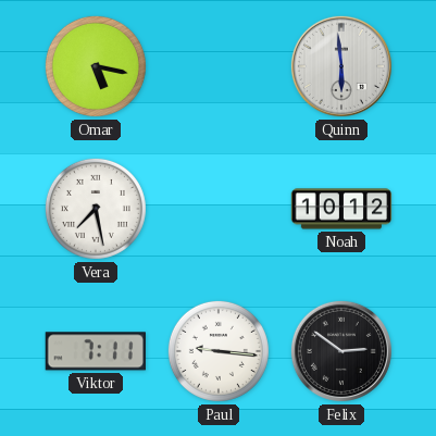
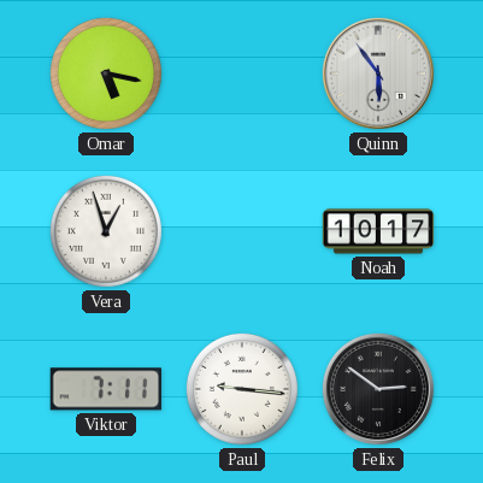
Quinn: 5:59 -> 5:54
Vera: 7:28 -> 12:57
Noah: 10:12 -> 10:17
